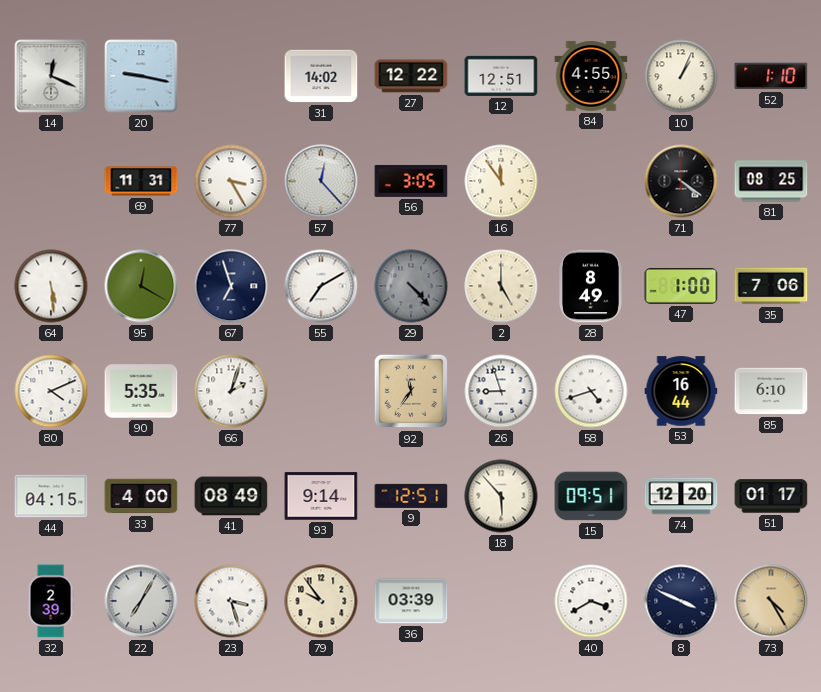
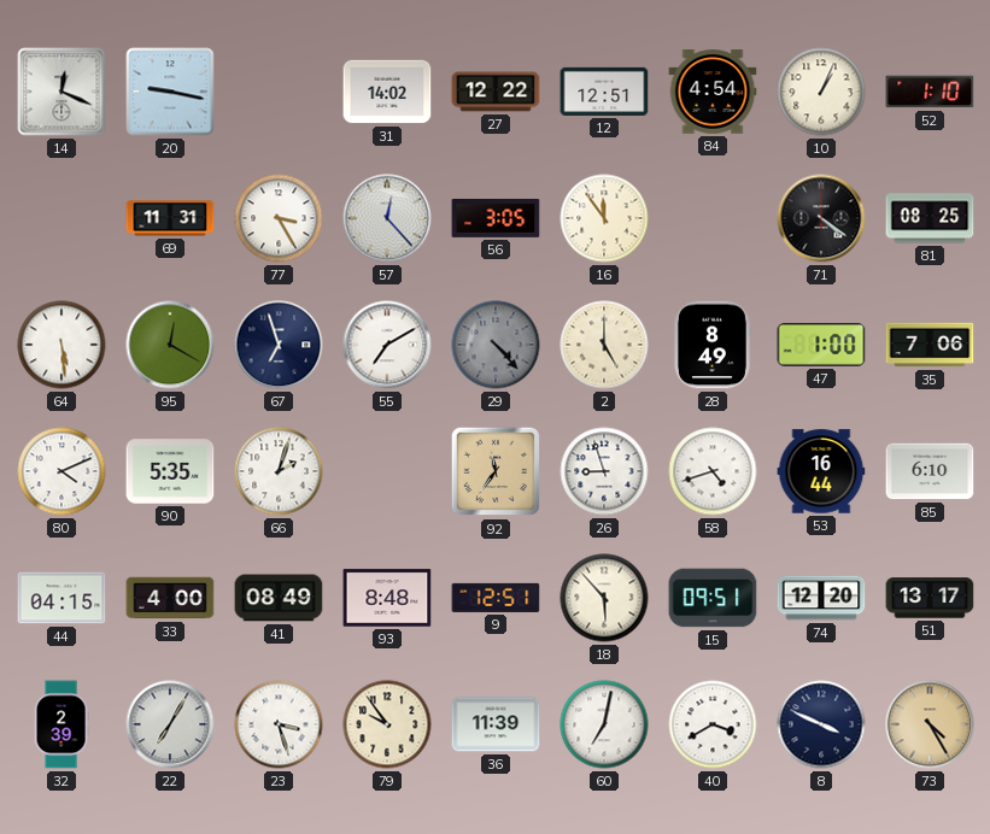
84: 4:55 -> 4:54
93: 9:14 -> 8:48
51: 01:17 -> 13:17
36: 03:39 -> 11:39
60: none -> 7:02
